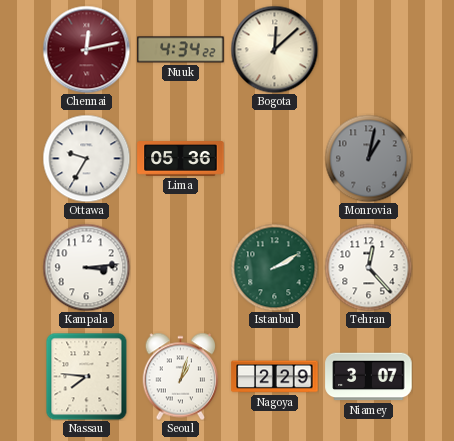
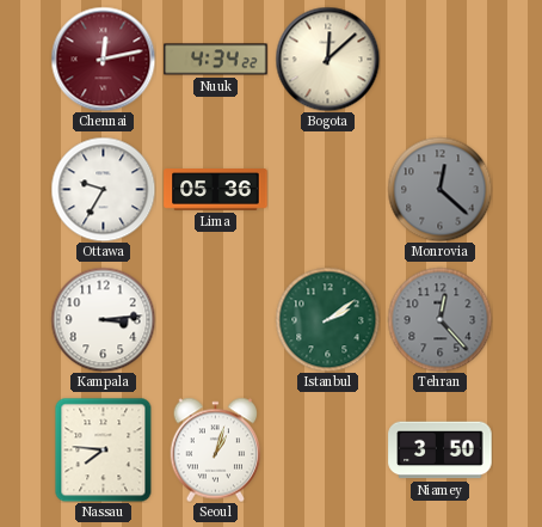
Monrovia: 1:02 -> 12:22
Istanbul: 2:10 -> 2:09
Tehran dial: white -> grey
Nagoya: 2:29 -> none
Niamey: 3:07 -> 3:50
